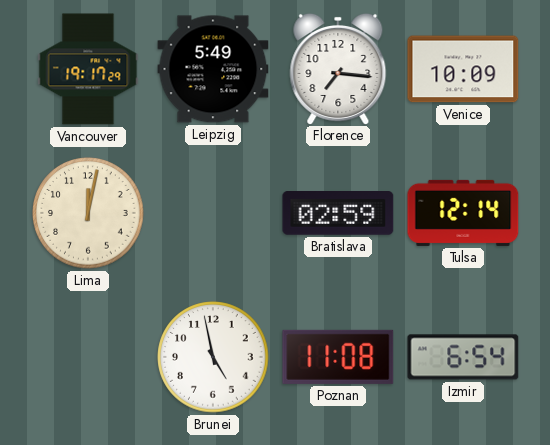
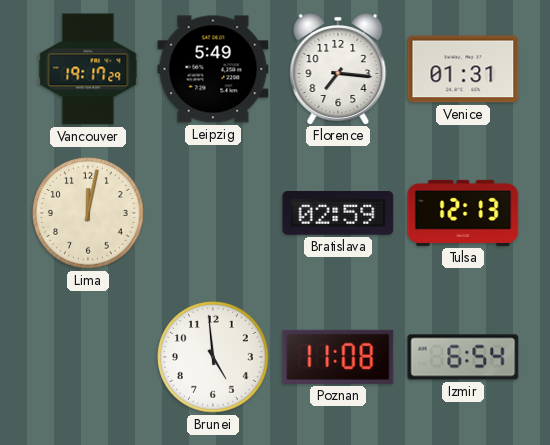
Venice: 10:09 -> 01:31
Tulsa: 12:14 -> 12:13
Brunei: 4:58 -> 4:59
